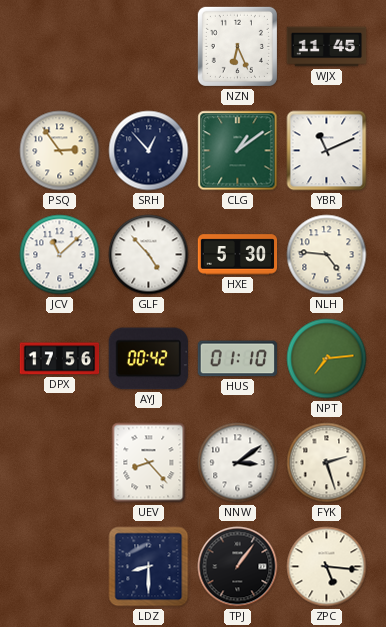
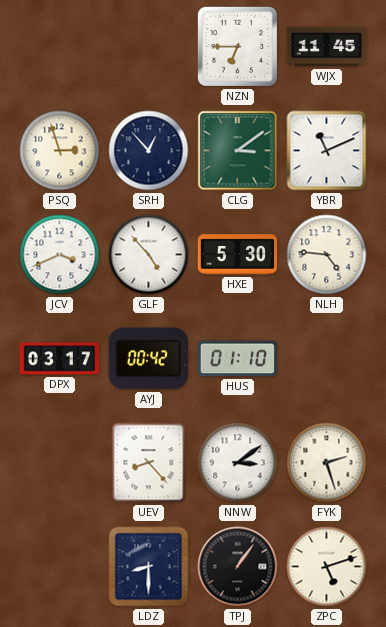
NZN: 6:26 -> 6:45
PSQ: 2:54 -> 2:57
CLG: 1:09 -> 3:09
JCV: 11:08 -> 3:41
DPX: 17:56 -> 03:17
NPT: 7:14 -> none
ZPC: 5:16 -> 5:12
